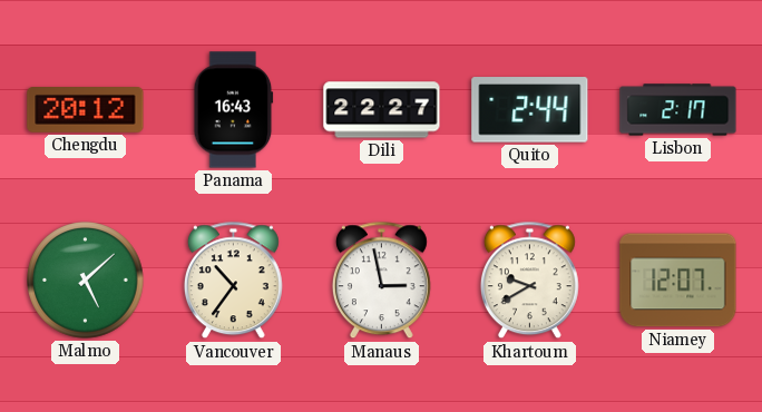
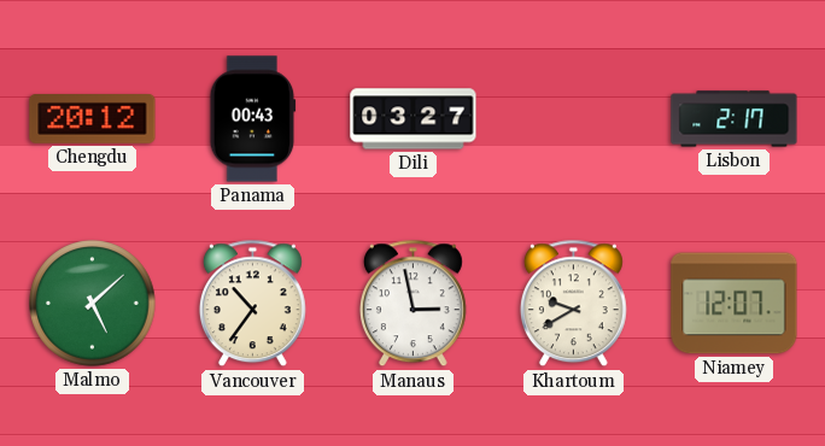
Panama: 16:43 -> 00:43
Dili: 22:27 -> 03:27
Quito: 2:44 -> none
